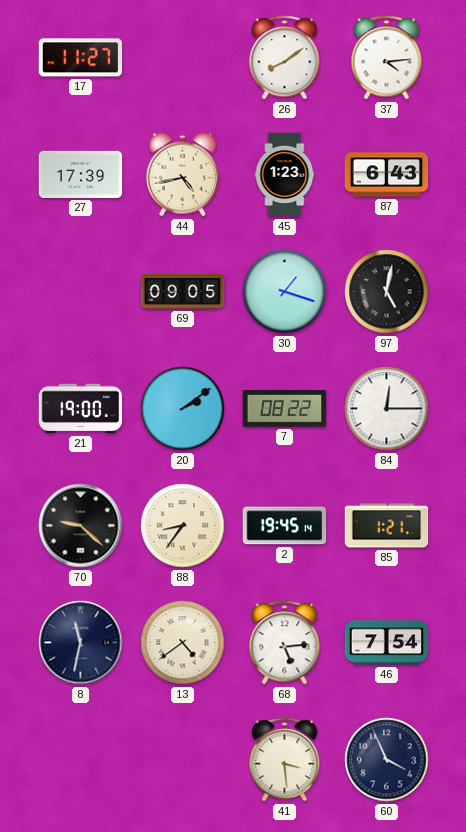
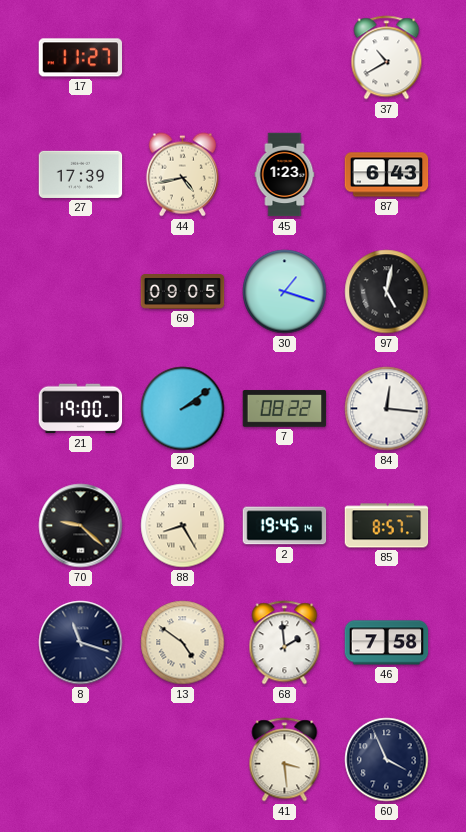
26: 8:09 -> none
37: 4:14 -> 10:40
84: 12:15 -> 12:16
88: 8:36 -> 8:25
85: 1:21 -> 8:57
8: 11:32 -> 11:18
13: 4:39 -> 4:51
68: 5:14 -> 1:59
46: 7:54 -> 7:58
